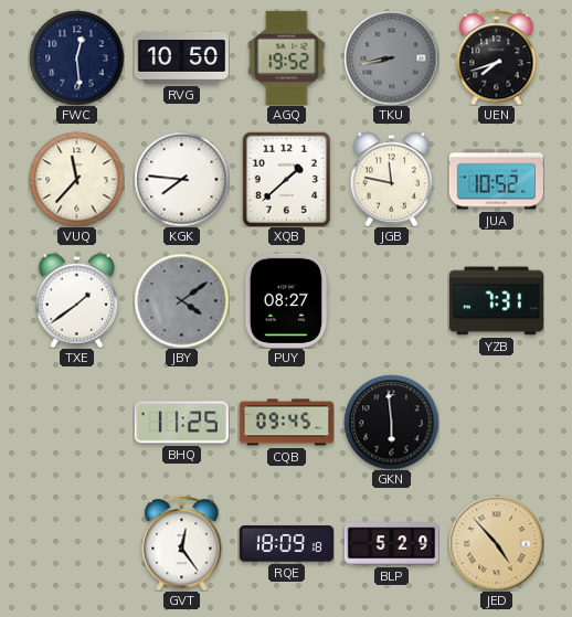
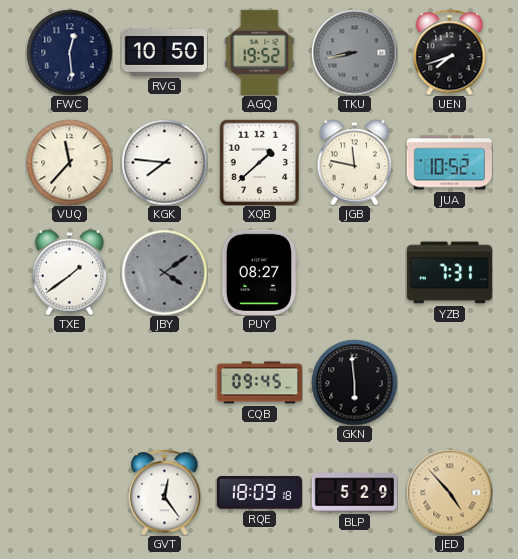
BHQ: 11:25 -> none
